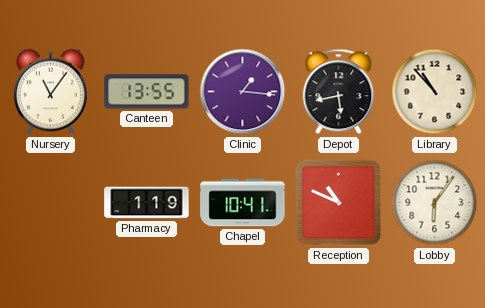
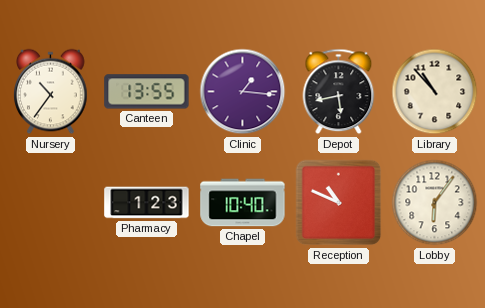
Nursery: 11:06 -> 10:36
Pharmacy: 1:19 -> 1:23
Chapel: 10:41 -> 10:40
